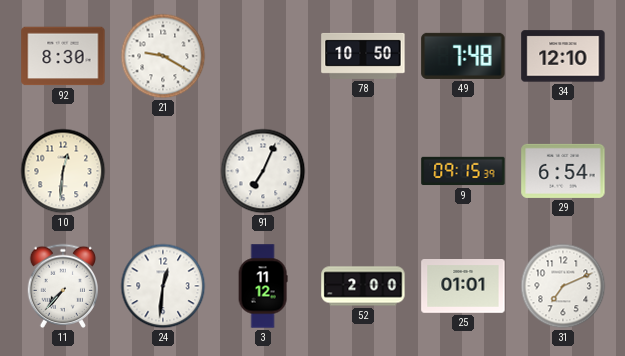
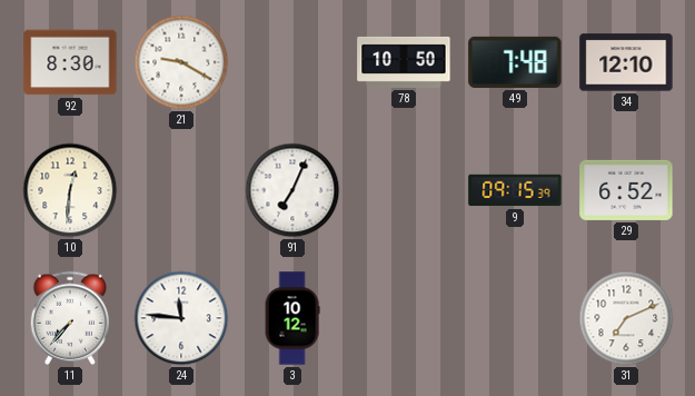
29: 6:54 -> 6:52
24: 12:31 -> 11:46
3: 11:12 -> 10:12
52: 2:00 -> none
25: 01:01 -> none
